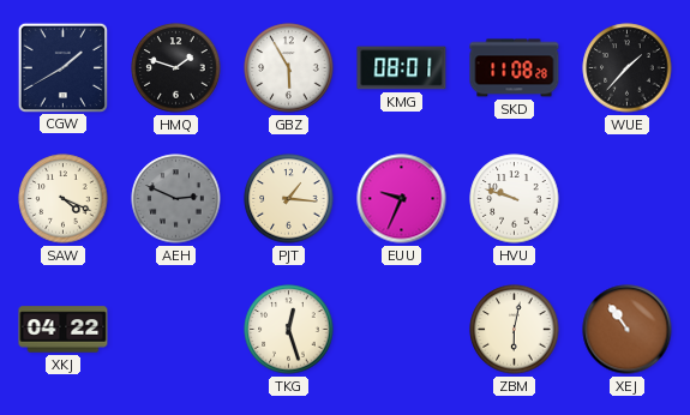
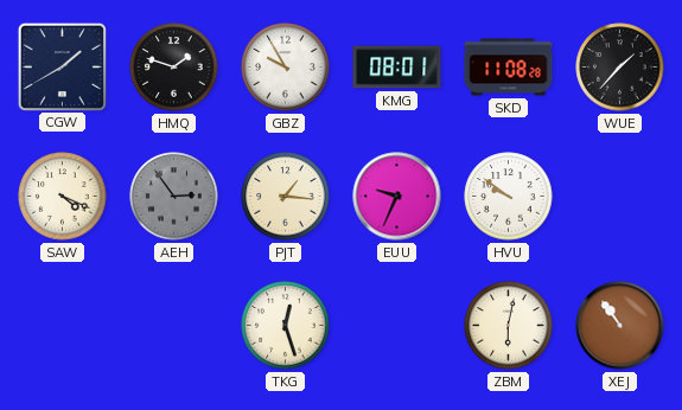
GBZ: 5:55 -> 9:55
AEH: 2:49 -> 2:54
HVU: 9:48 -> 9:51
XKJ: 04:22 -> none
